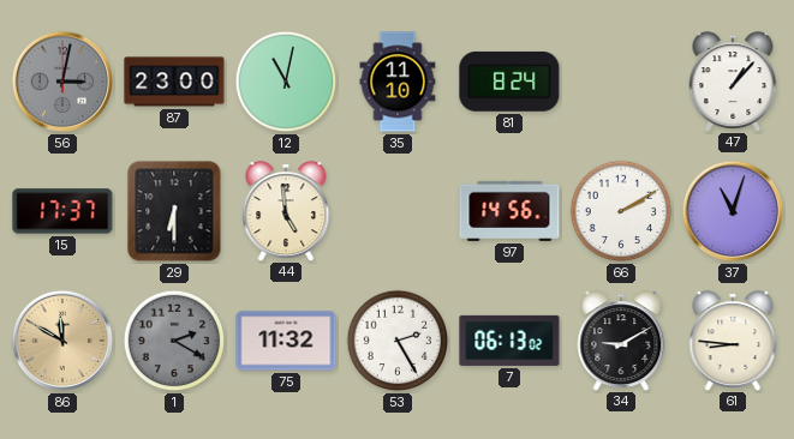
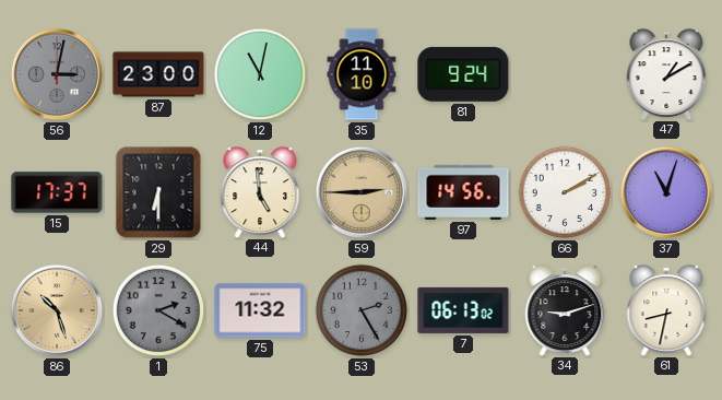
81: 8:24 -> 9:24
47: 1:07 -> 1:10
59: none -> 2:45
86: 11:50 -> 10:27
53 dial: white -> grey
34: 9:10 -> 9:12
61: 8:46 -> 8:32
